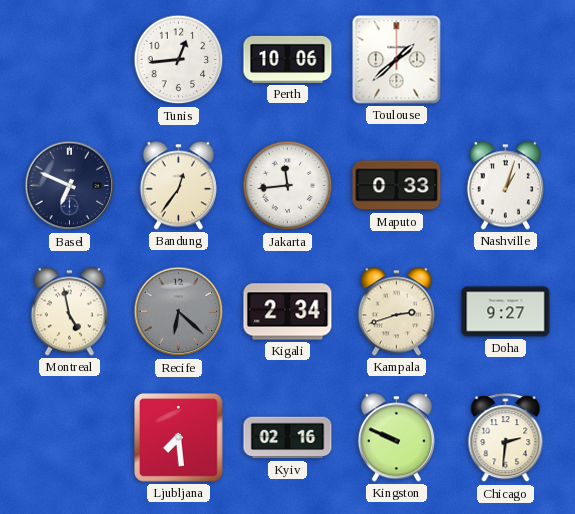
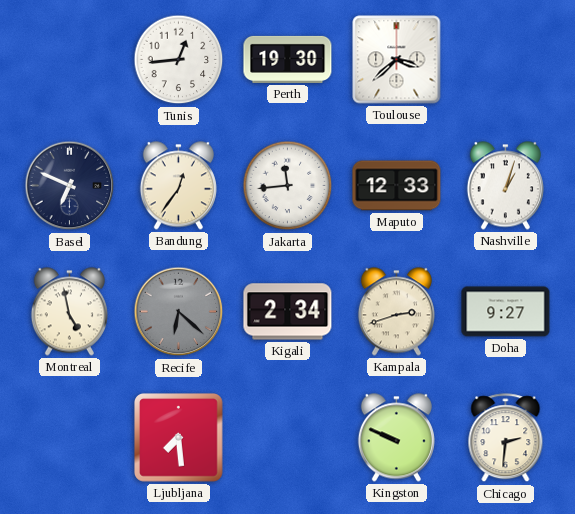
Perth: 10:06 -> 19:30
Toulouse: 1:38 -> 3:38
Maputo: 0:33 -> 12:33
Kyiv: 02:16 -> none
